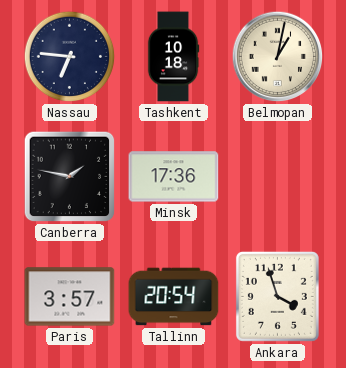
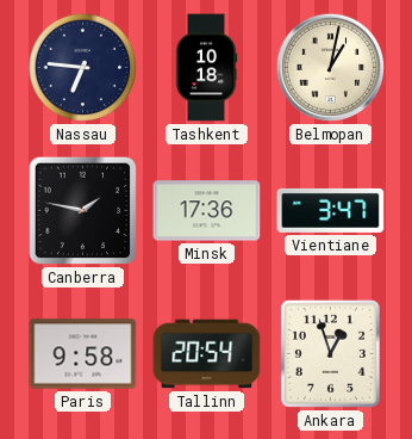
Vientiane: none -> 3:47
Paris: 3:57 -> 9:58
Ankara: 3:57 -> 12:57
